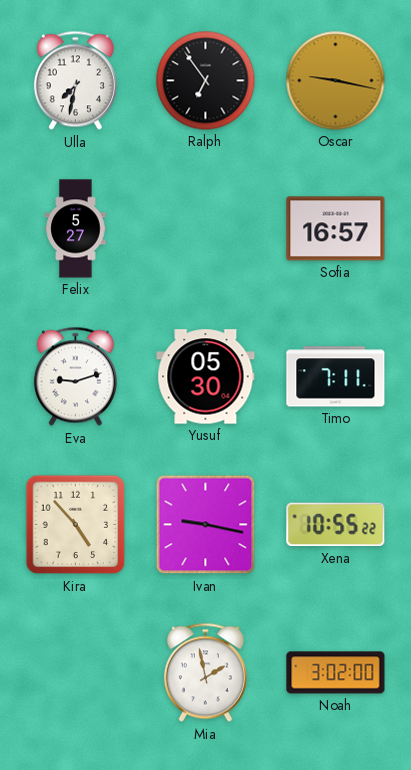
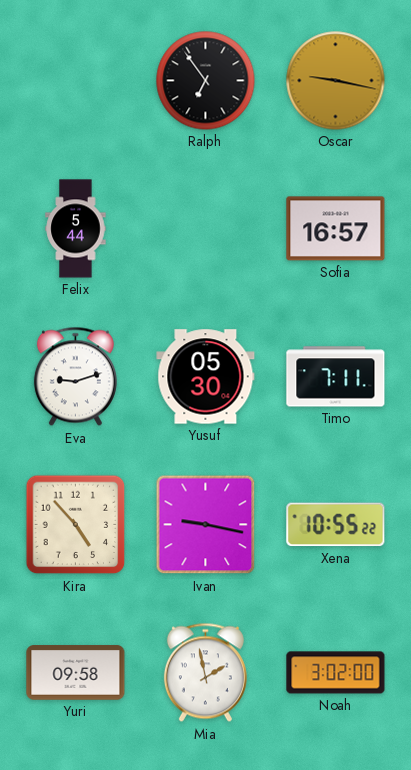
Ulla: 7:32 -> none
Felix: 5:27 -> 5:44
Yuri: none -> 09:58
